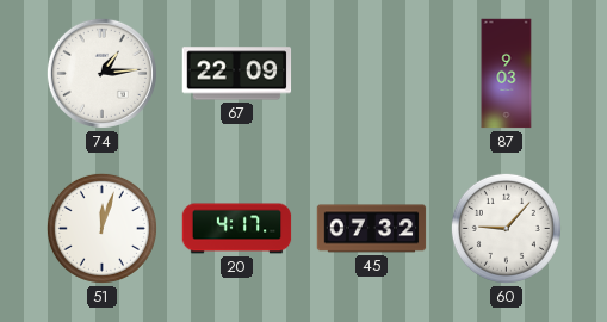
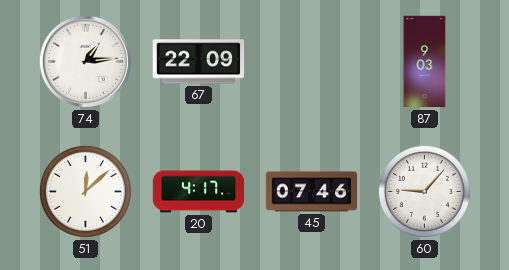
51: 12:03 -> 12:08
45: 07:32 -> 07:46
